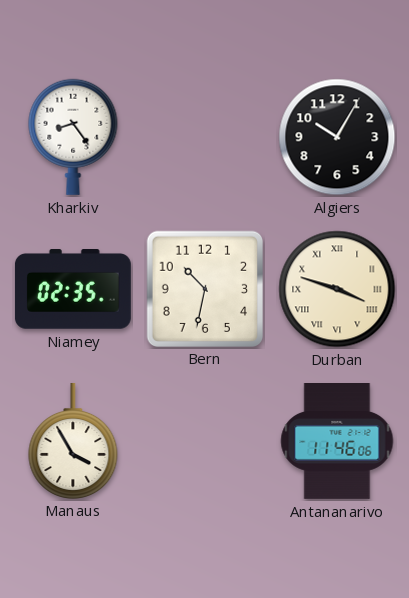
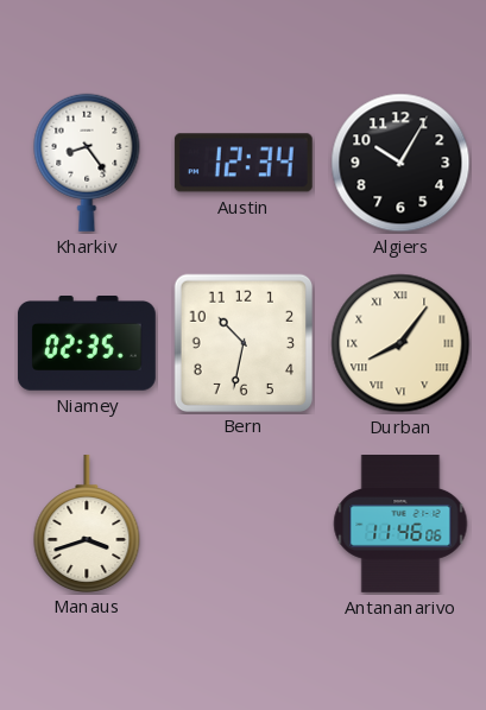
Austin: none -> 12:34
Durban: 3:48 -> 8:06
Manaus: 3:55 -> 3:42
